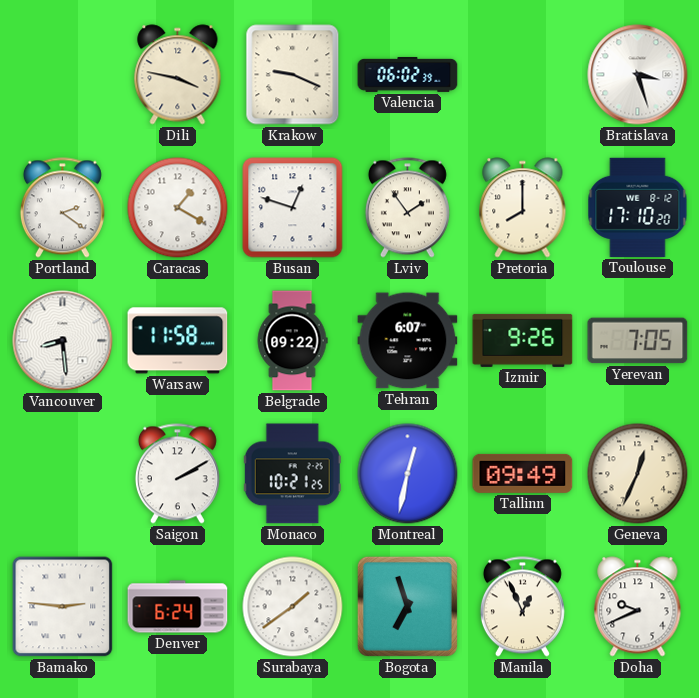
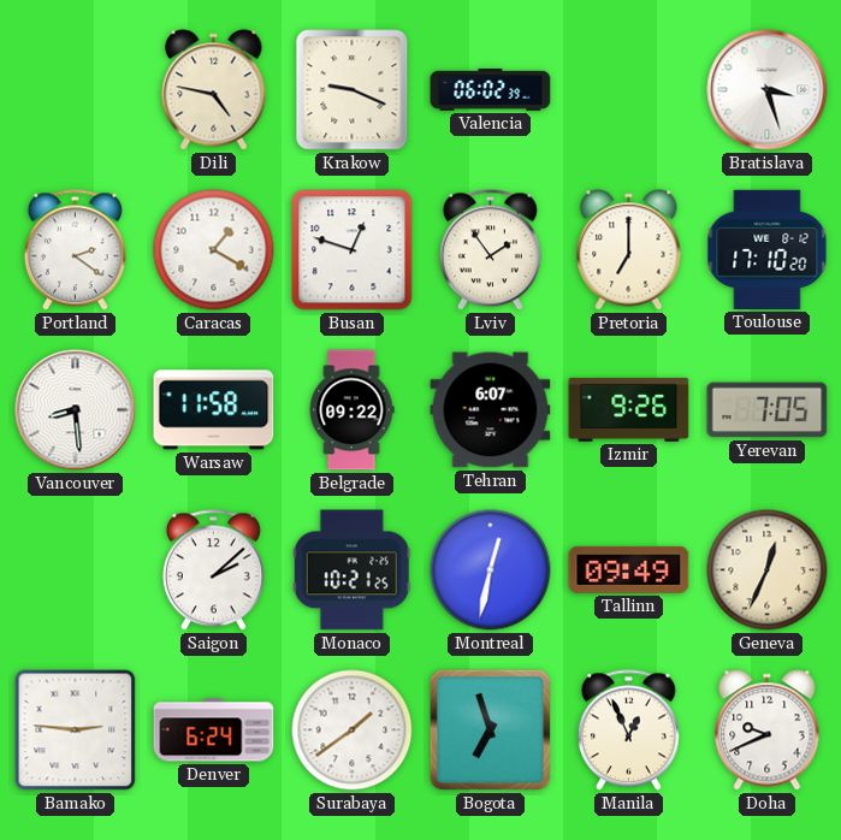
Dili: 3:47 -> 4:47
Pretoria: 8:00 -> 7:00
Saigon: 2:10 -> 2:08
